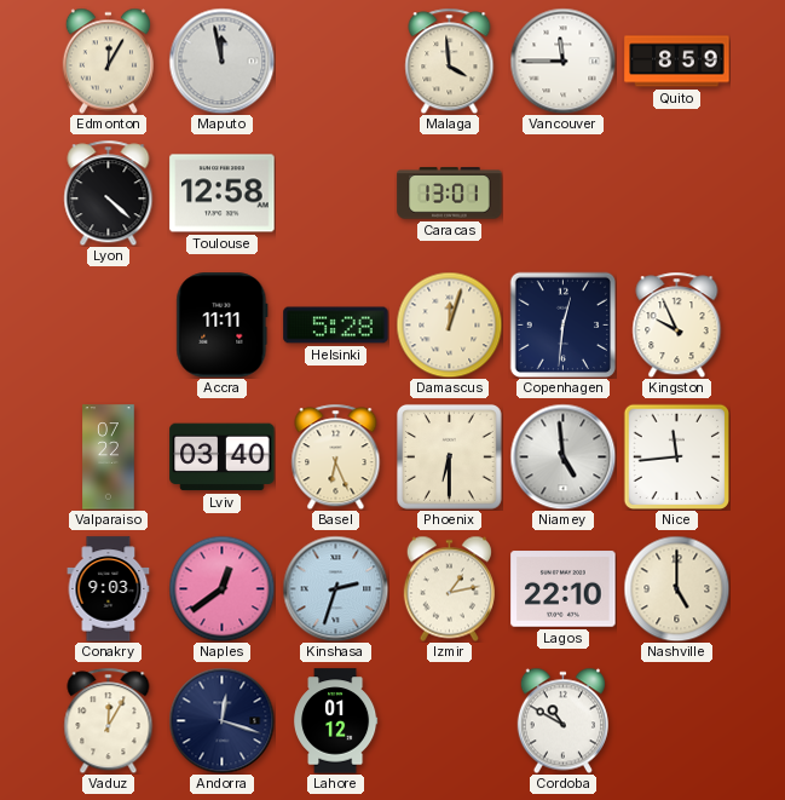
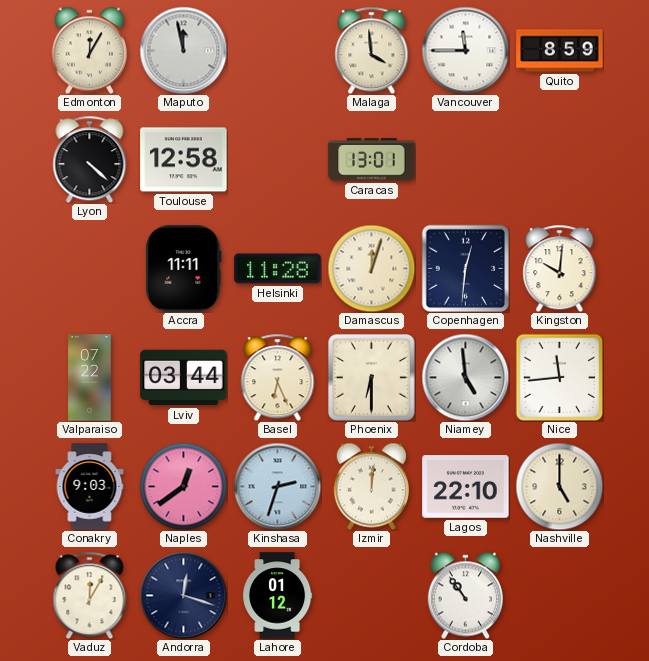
Helsinki: 5:28 -> 11:28
Kingston: 9:56 -> 10:01
Lviv: 03:40 -> 03:44
Izmir: 1:13 -> 12:01
Cordoba: 10:50 -> 10:54
